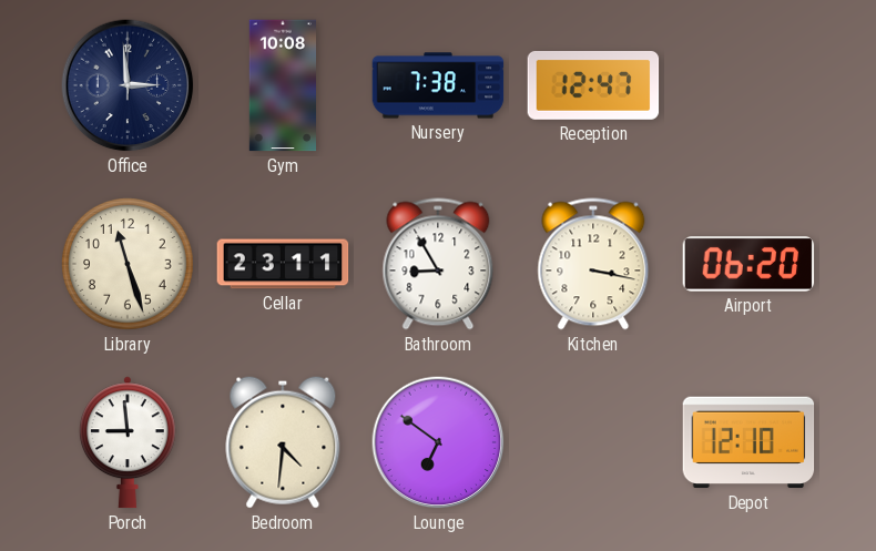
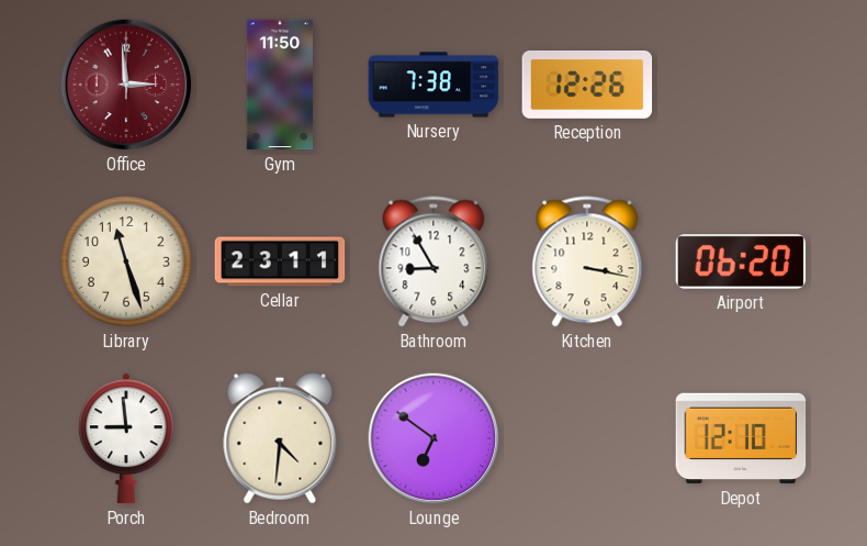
Office dial: navy -> burgundy
Gym: 10:08 -> 11:50
Reception: 12:47 -> 12:26
